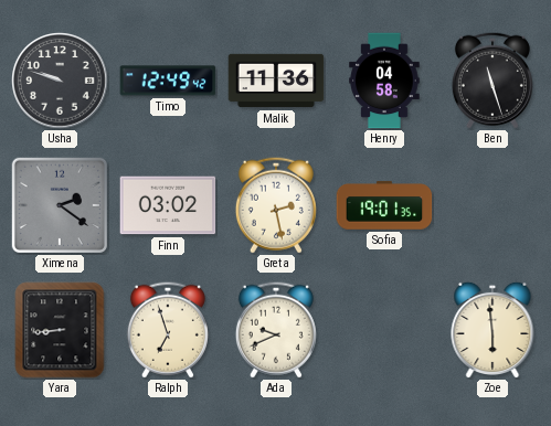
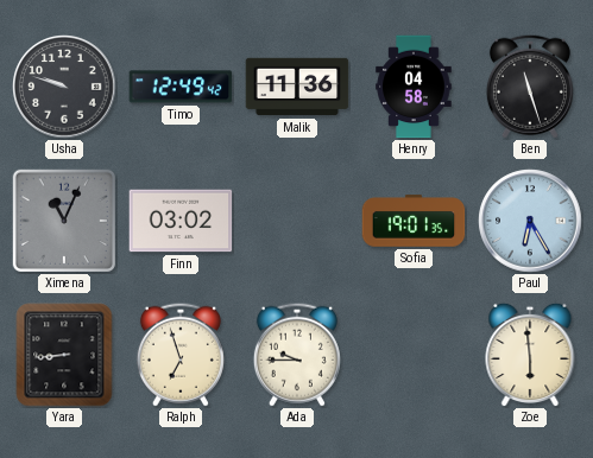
Ximena: 2:21 -> 11:04
Greta: 2:28 -> none
Paul: none -> 6:25
Ada: 9:41 -> 9:45
